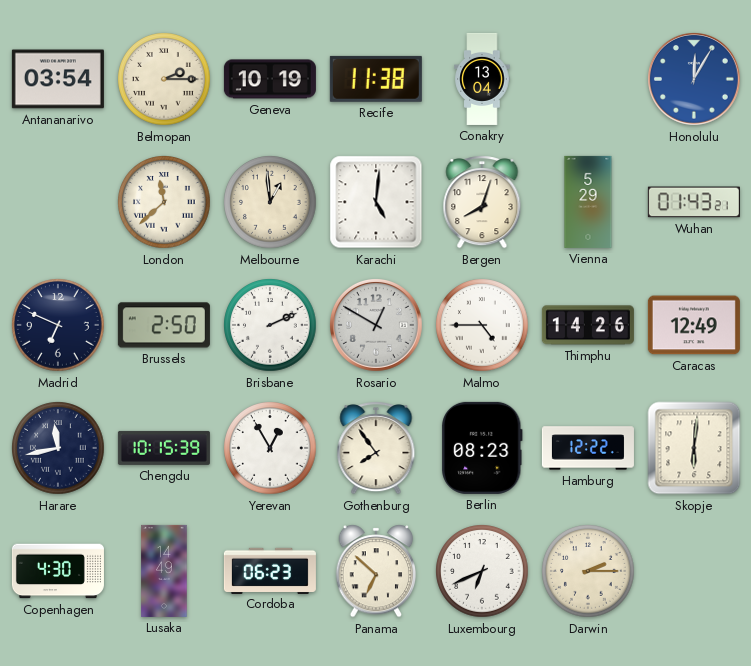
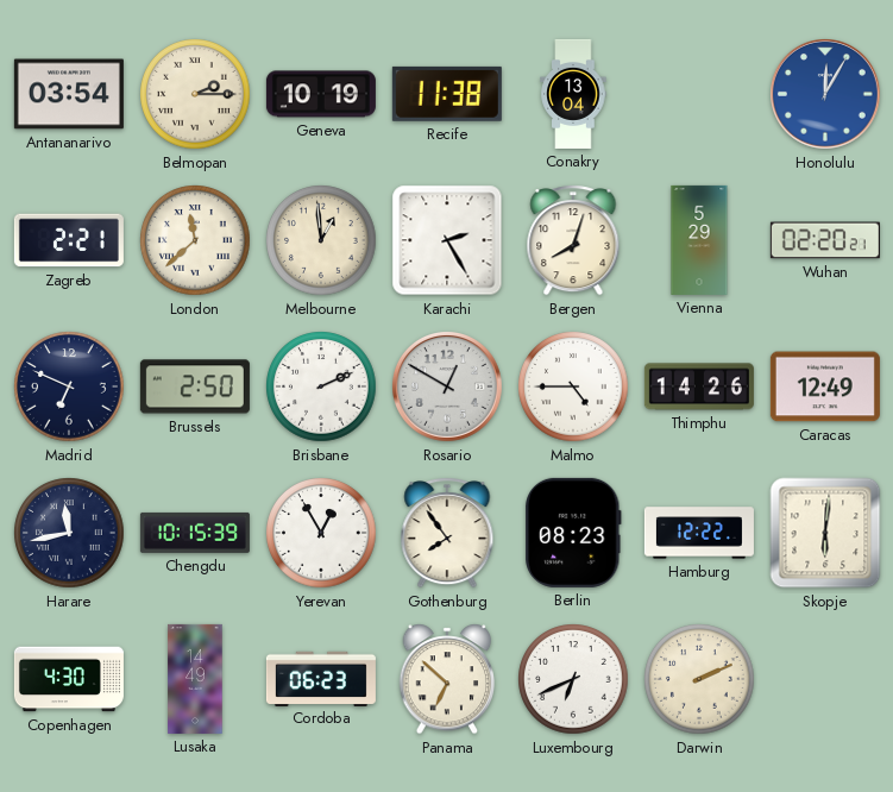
Zagreb: none -> 2:21
Karachi: 5:01 -> 2:25
Wuhan: 01:43 -> 02:20
Darwin: 2:15 -> 2:11
